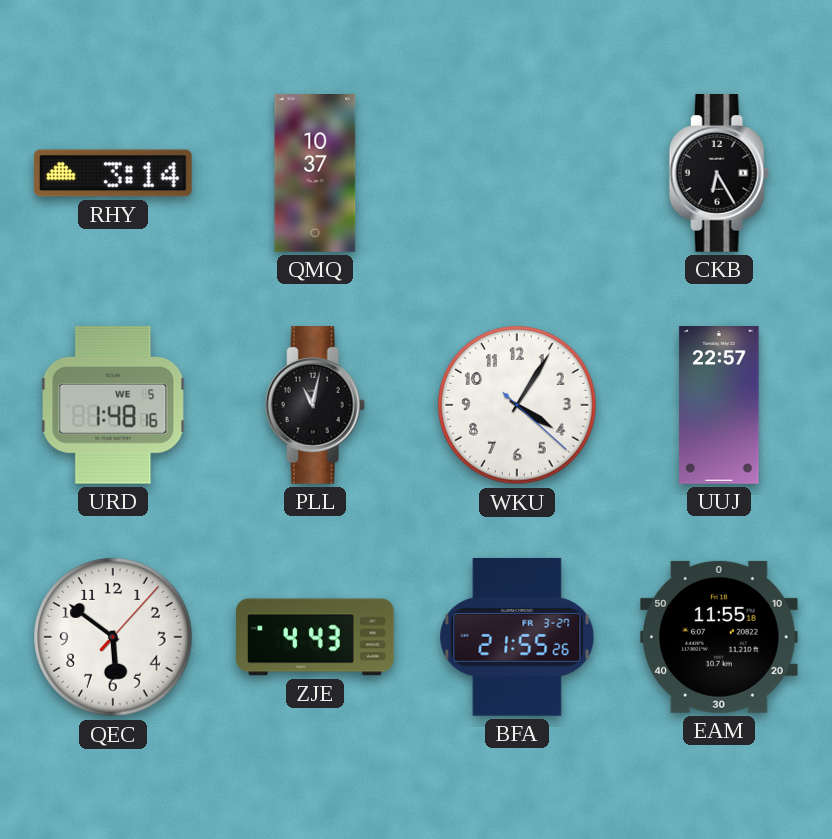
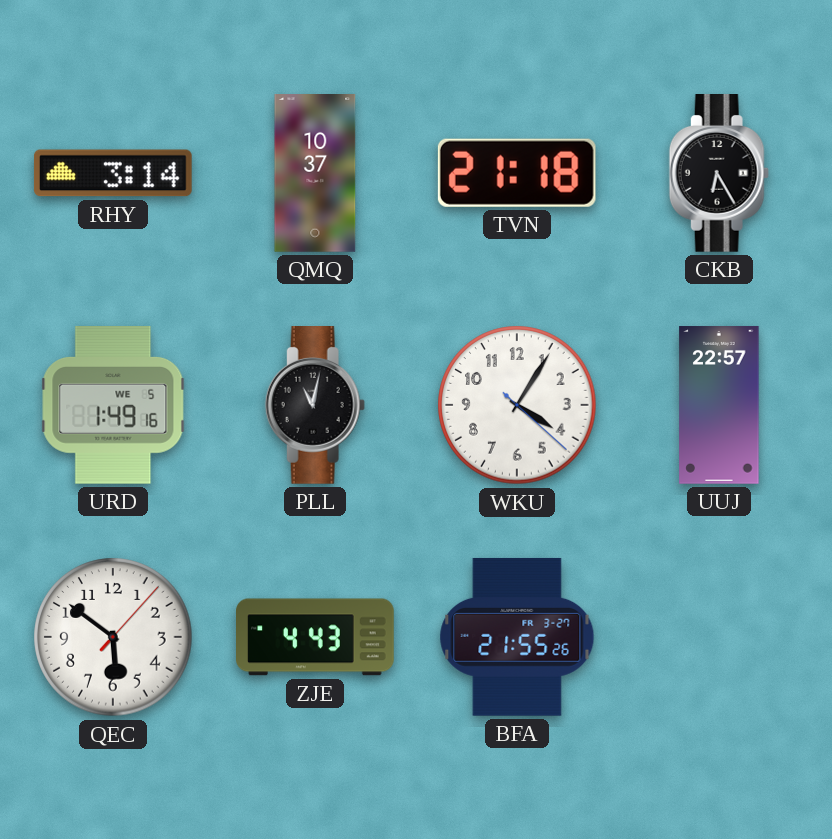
TVN: none -> 21:18
URD: 1:48 -> 1:49
EAM: 11:55 -> none
